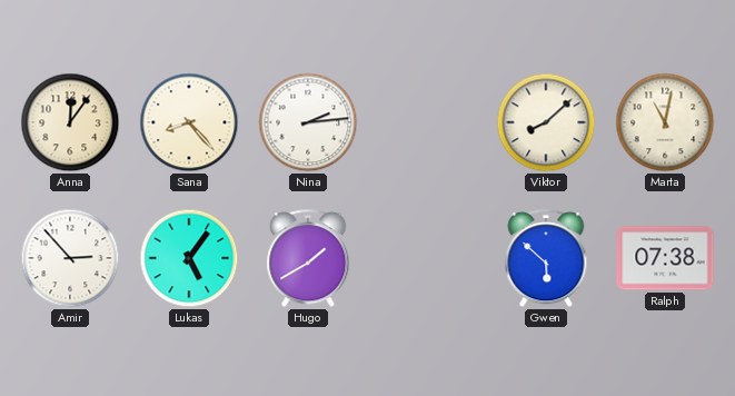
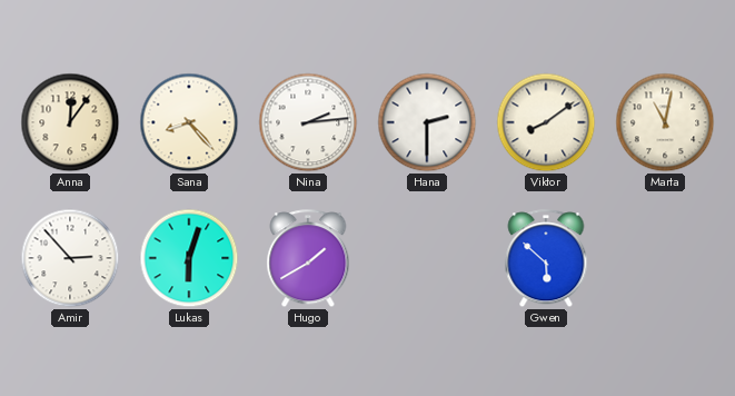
Hana: none -> 2:30
Viktor: 8:08 -> 8:09
Lukas: 5:06 -> 6:03
Ralph: 07:38 -> none
